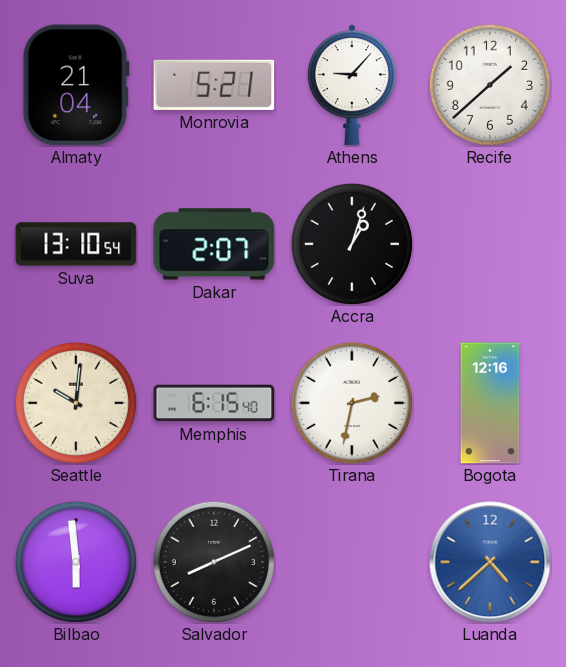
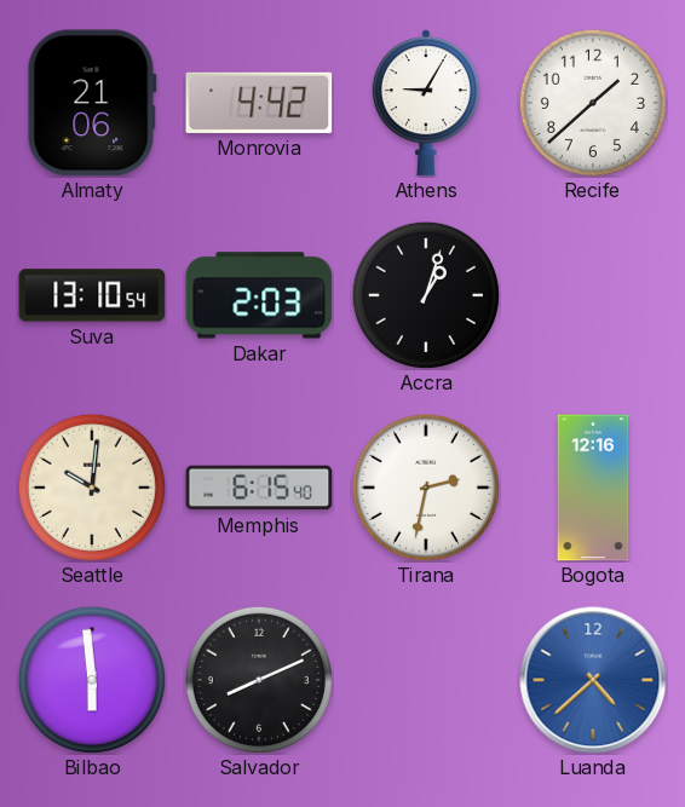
Almaty: 21:04 -> 21:06
Monrovia: 5:21 -> 4:42
Athens: 9:07 -> 9:05
Dakar: 2:07 -> 2:03
